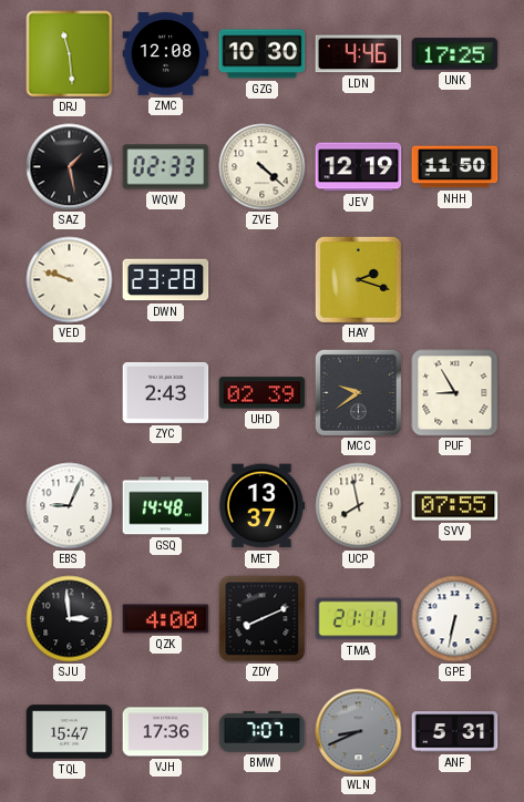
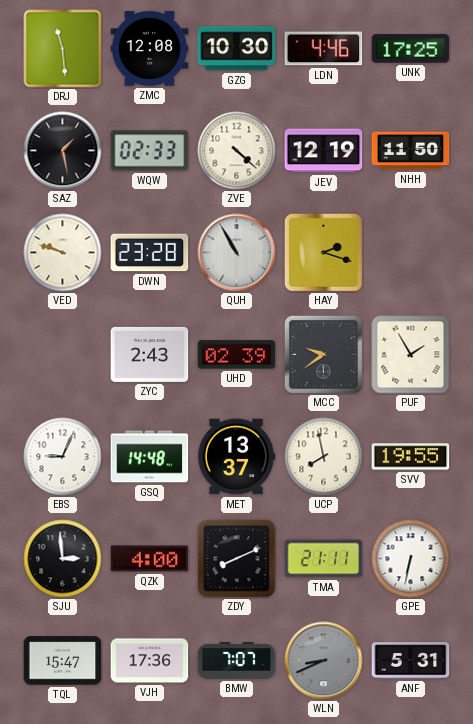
QUH: none -> 10:55
PUF: 8:55 -> 1:55
SVV: 07:55 -> 19:55
